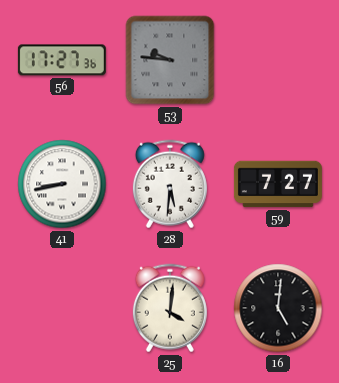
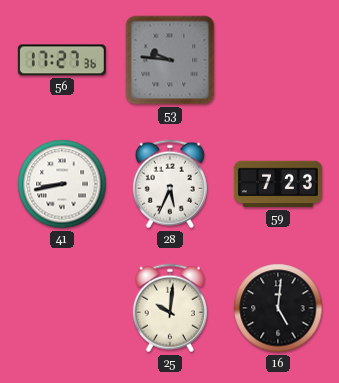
28: 5:31 -> 5:34
59: 7:27 -> 7:23
25: 4:01 -> 10:01
